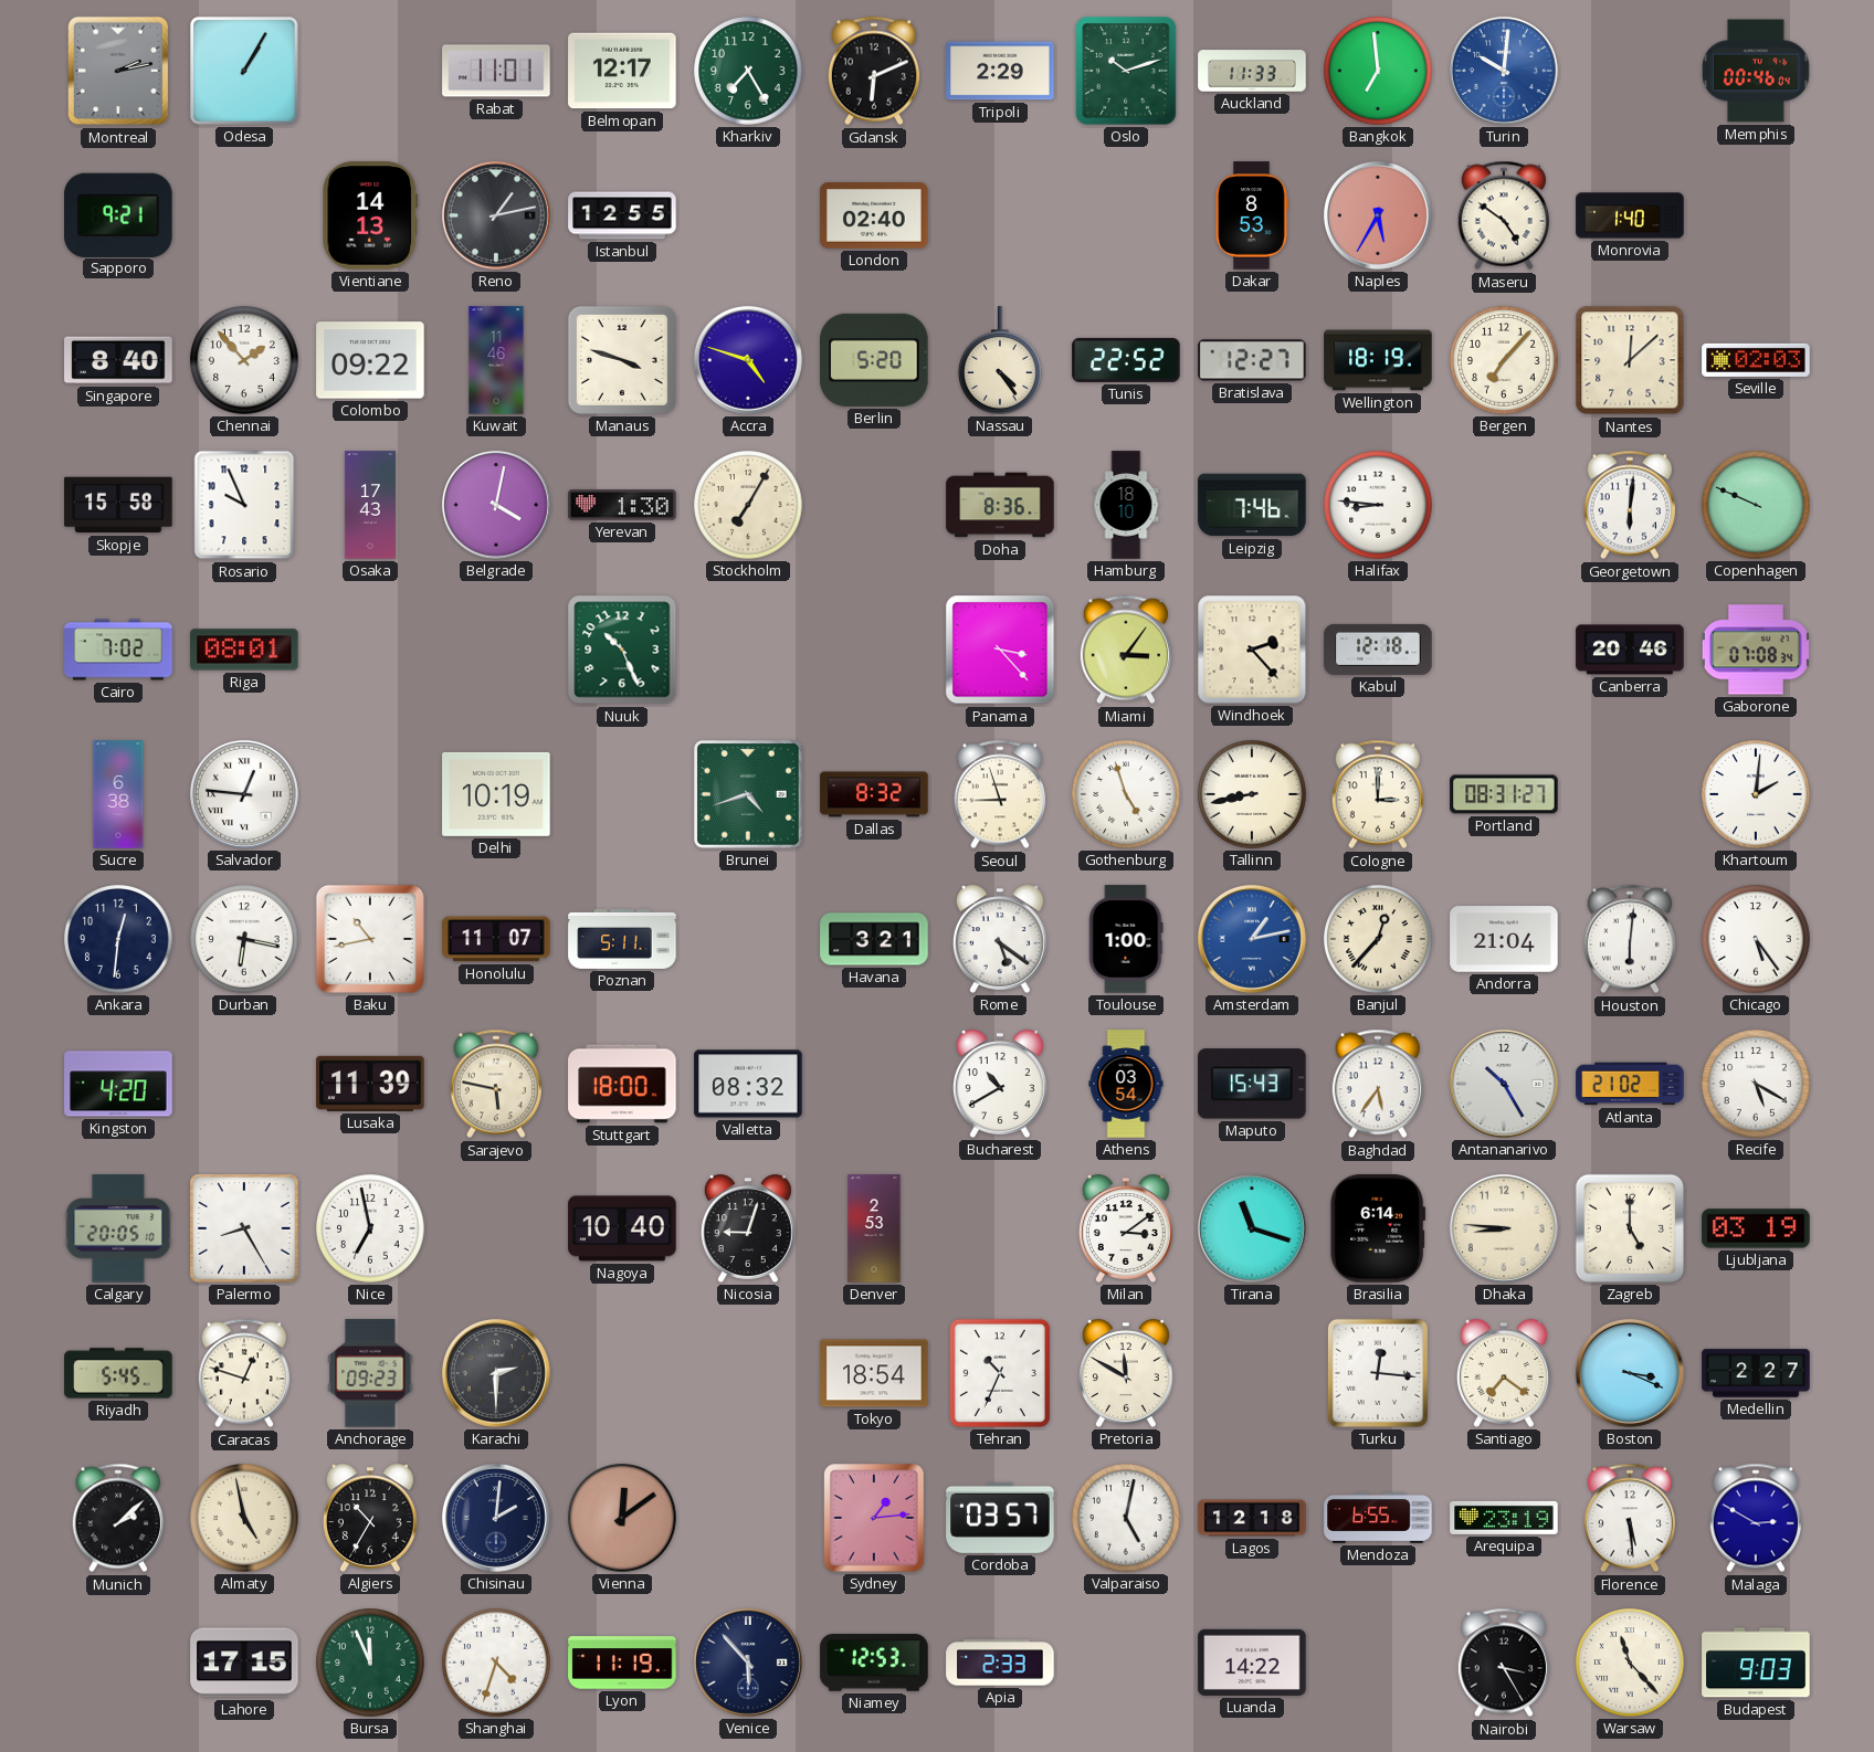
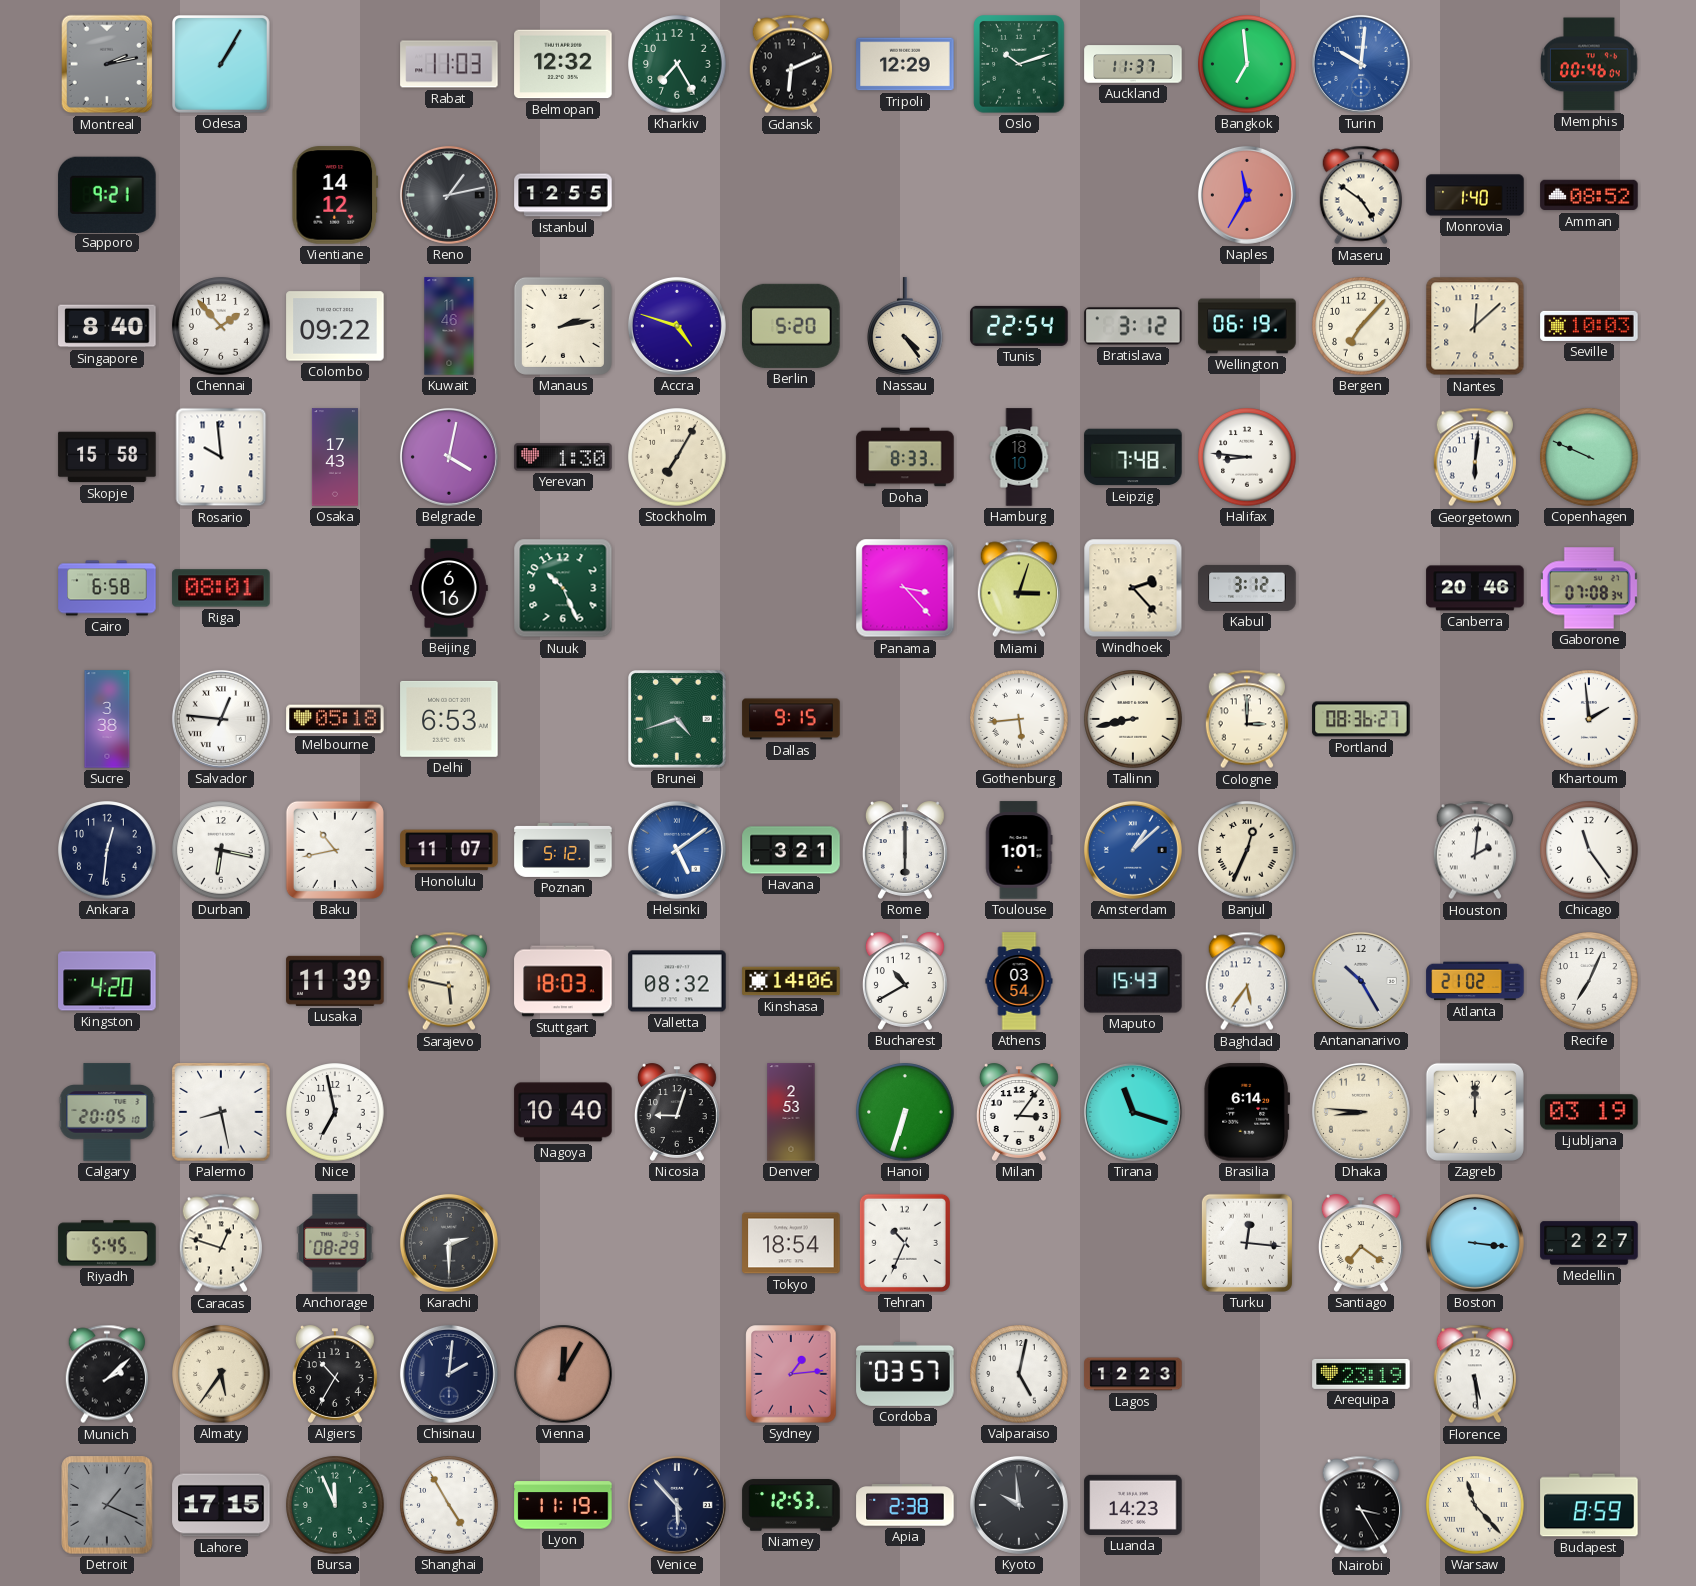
Rabat: 11:01 -> 11:03
Belmopan: 12:17 -> 12:32
Tripoli: 2:29 -> 12:29
Auckland: 11:33 -> 11:37
Vientiane: 14:13 -> 14:12
London: 02:40 -> none
Dakar: 8:53 -> none
Naples: 5:35 -> 11:35
Amman: none -> 08:52
Manaus: 3:48 -> 2:13
Tunis: 22:52 -> 22:54
Bratislava: 12:27 -> 3:12
Wellington: 18:19 -> 06:19
Seville: 02:03 -> 10:03
Rosario: 9:56 -> 9:59
Doha: 8:36 -> 8:33
Leipzig: 7:46 -> 7:48
Cairo: 7:02 -> 6:58
Beijing: none -> 6:16
Miami: 3:06 -> 3:03
Kabul: 12:18 -> 3:12
Sucre: 6:38 -> 3:38
Melbourne: none -> 05:18
Delhi: 10:19 -> 6:53
Dallas: 8:32 -> 9:15
Seoul: 8:57 -> none
Gothenburg: 4:57 -> 5:44
Portland: 08:31 -> 08:36
Khartoum: 2:01 -> 1:59
Poznan: 5:11 -> 5:12
Helsinki: none -> 5:09
Rome: 5:21 -> 6:00
Toulouse: 1:00 -> 1:01
Amsterdam: 1:13 -> 1:08
Banjul: 12:37 -> 12:34
Andorra: 21:04 -> none
Houston: 6:01 -> 2:01
Chicago: 5:24 -> 11:24
Stuttgart: 18:00 -> 18:03
Kinshasa: none -> 14:06
Recife: 5:20 -> 7:04
Palermo: 8:25 -> 8:28
Hanoi: none -> 6:33
Milan: 3:09 -> 3:06
Zagreb: 5:00 -> 12:00
Anchorage: 09:23 -> 08:29
Pretoria: 11:50 -> none
Boston: 3:19 -> 3:16
Almaty: 4:58 -> 5:36
Vienna: 12:09 -> 12:05
Lagos: 12:18 -> 12:23
Mendoza: 6:55 -> none
Malaga: 2:50 -> none
Detroit: none -> 1:19
Shanghai: 4:33 -> 4:55
Apia: 2:33 -> 2:38
Kyoto: none -> 9:59
Luanda: 14:22 -> 14:23
Budapest: 9:03 -> 8:59
